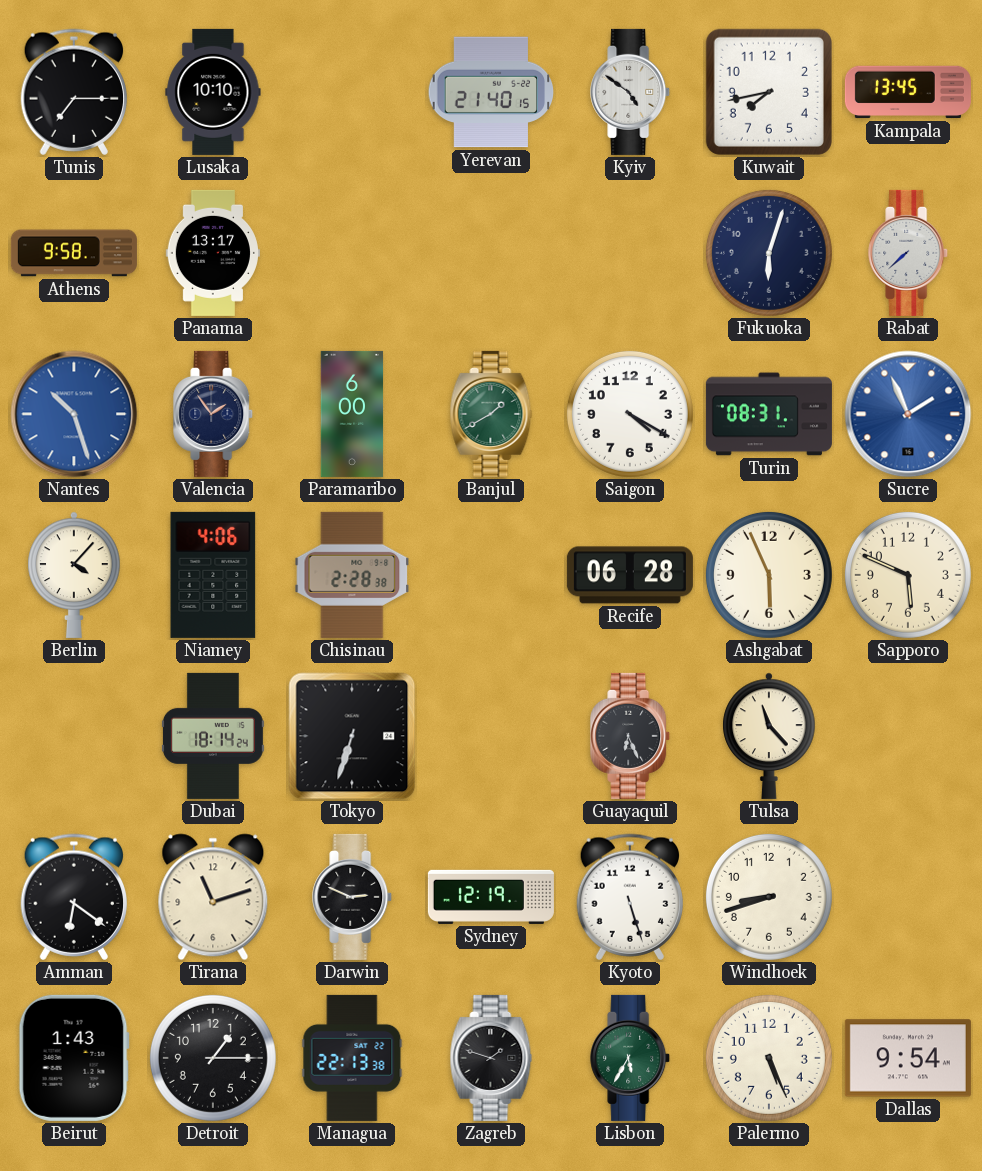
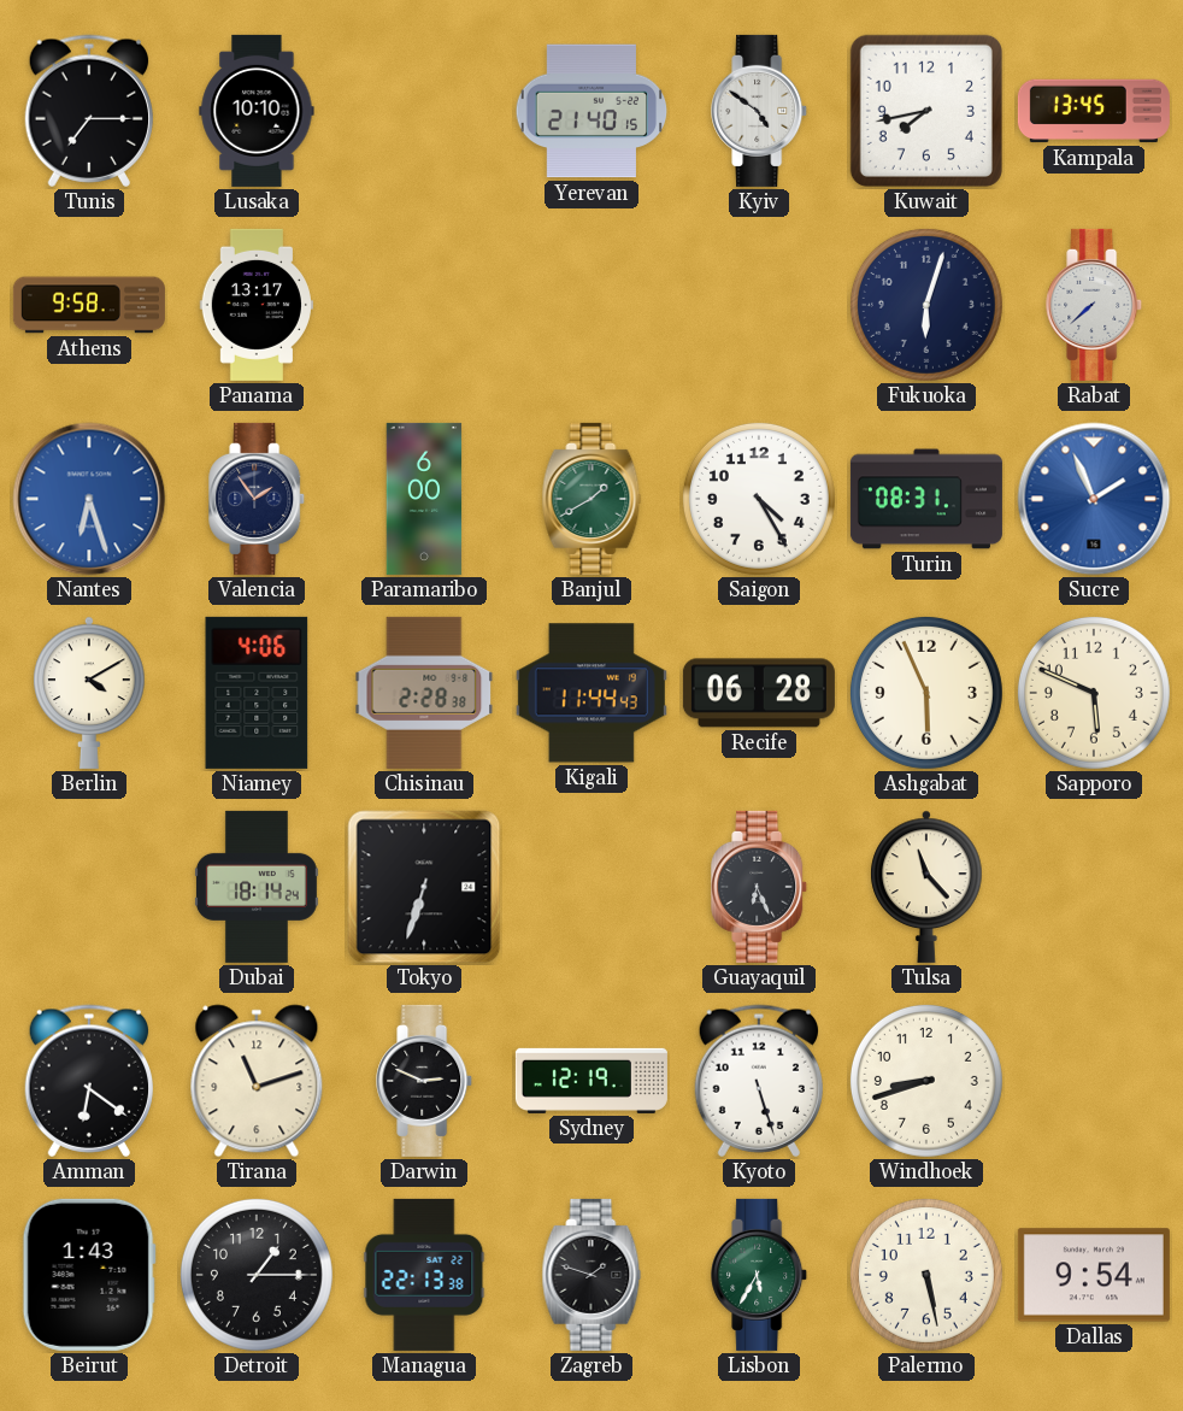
Nantes: 10:27 -> 6:27
Saigon: 4:20 -> 4:25
Berlin: 4:07 -> 4:10
Kigali: none -> 11:44
Palermo: 5:26 -> 5:28
